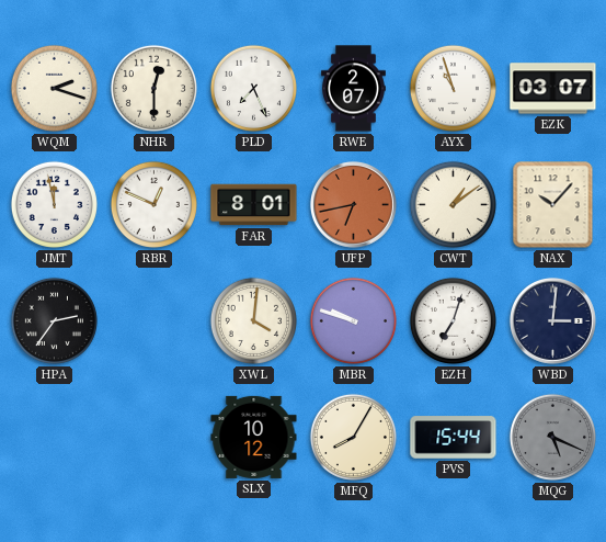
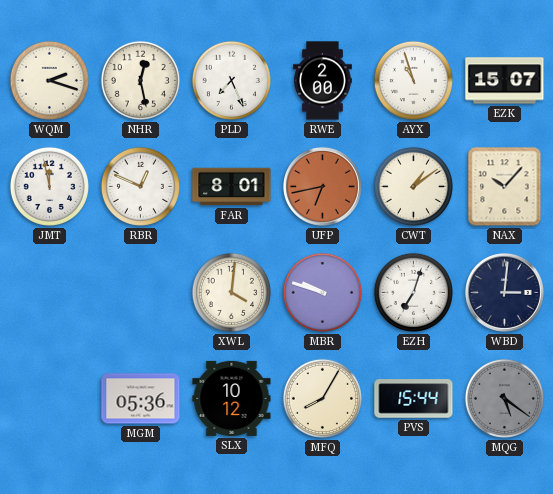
NHR: 12:30 -> 12:28
RWE: 2:07 -> 2:00
EZK: 03:07 -> 15:07
HPA: 2:36 -> none
MGM: none -> 05:36
MQG: 5:19 -> 5:21
